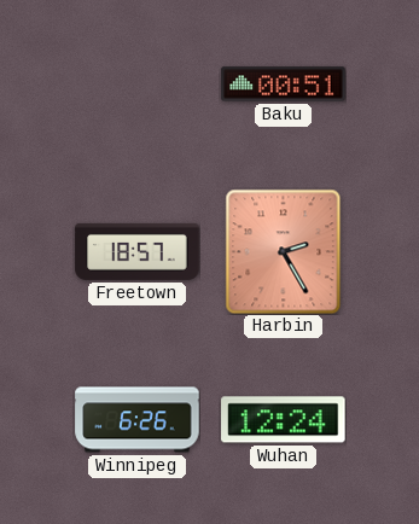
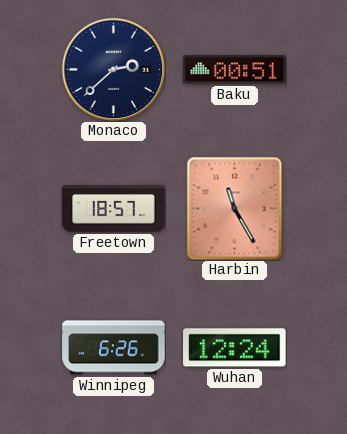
Monaco: none -> 2:38
Harbin: 2:25 -> 11:25
